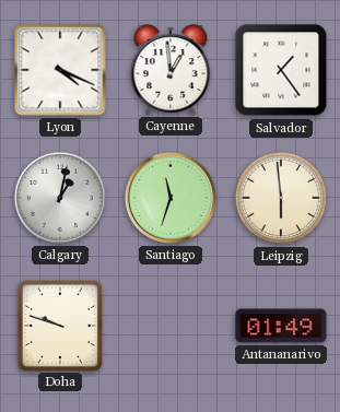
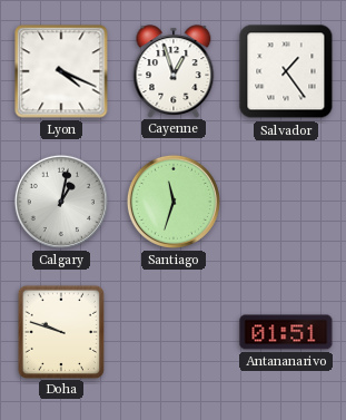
Cayenne: 12:59 -> 12:57
Leipzig: 5:59 -> none
Antananarivo: 01:49 -> 01:51
